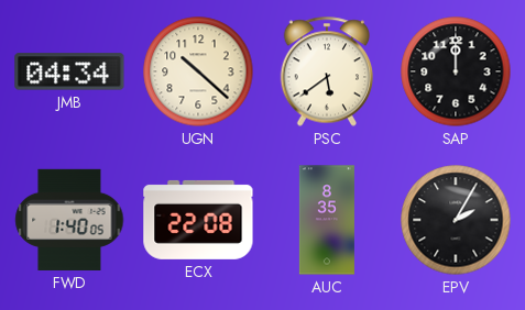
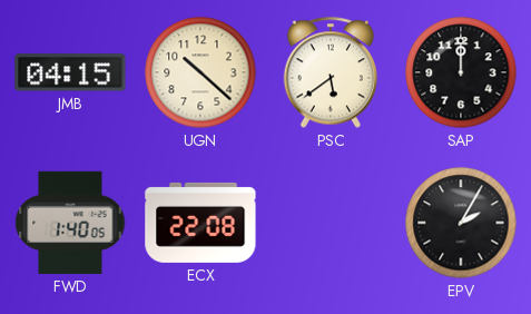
JMB: 04:34 -> 04:15
AUC: 8:35 -> none
